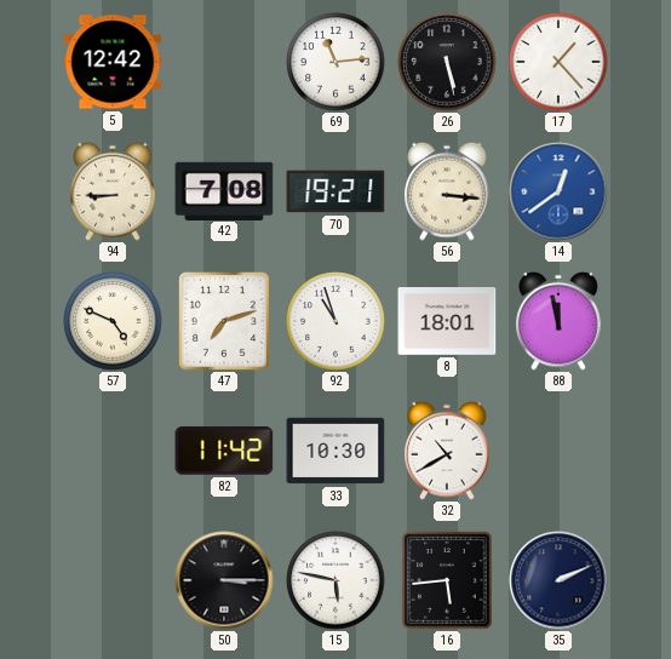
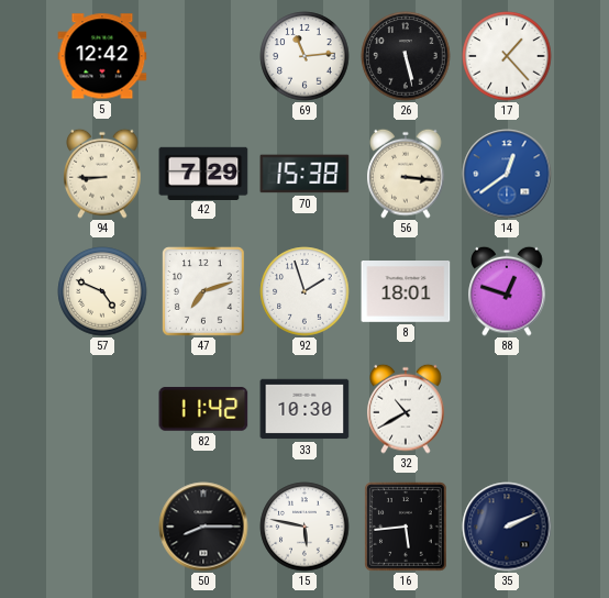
42: 7:08 -> 7:29
70: 19:21 -> 15:38
92: 10:57 -> 1:57
88: 11:58 -> 12:48
50: 3:15 -> 8:15
